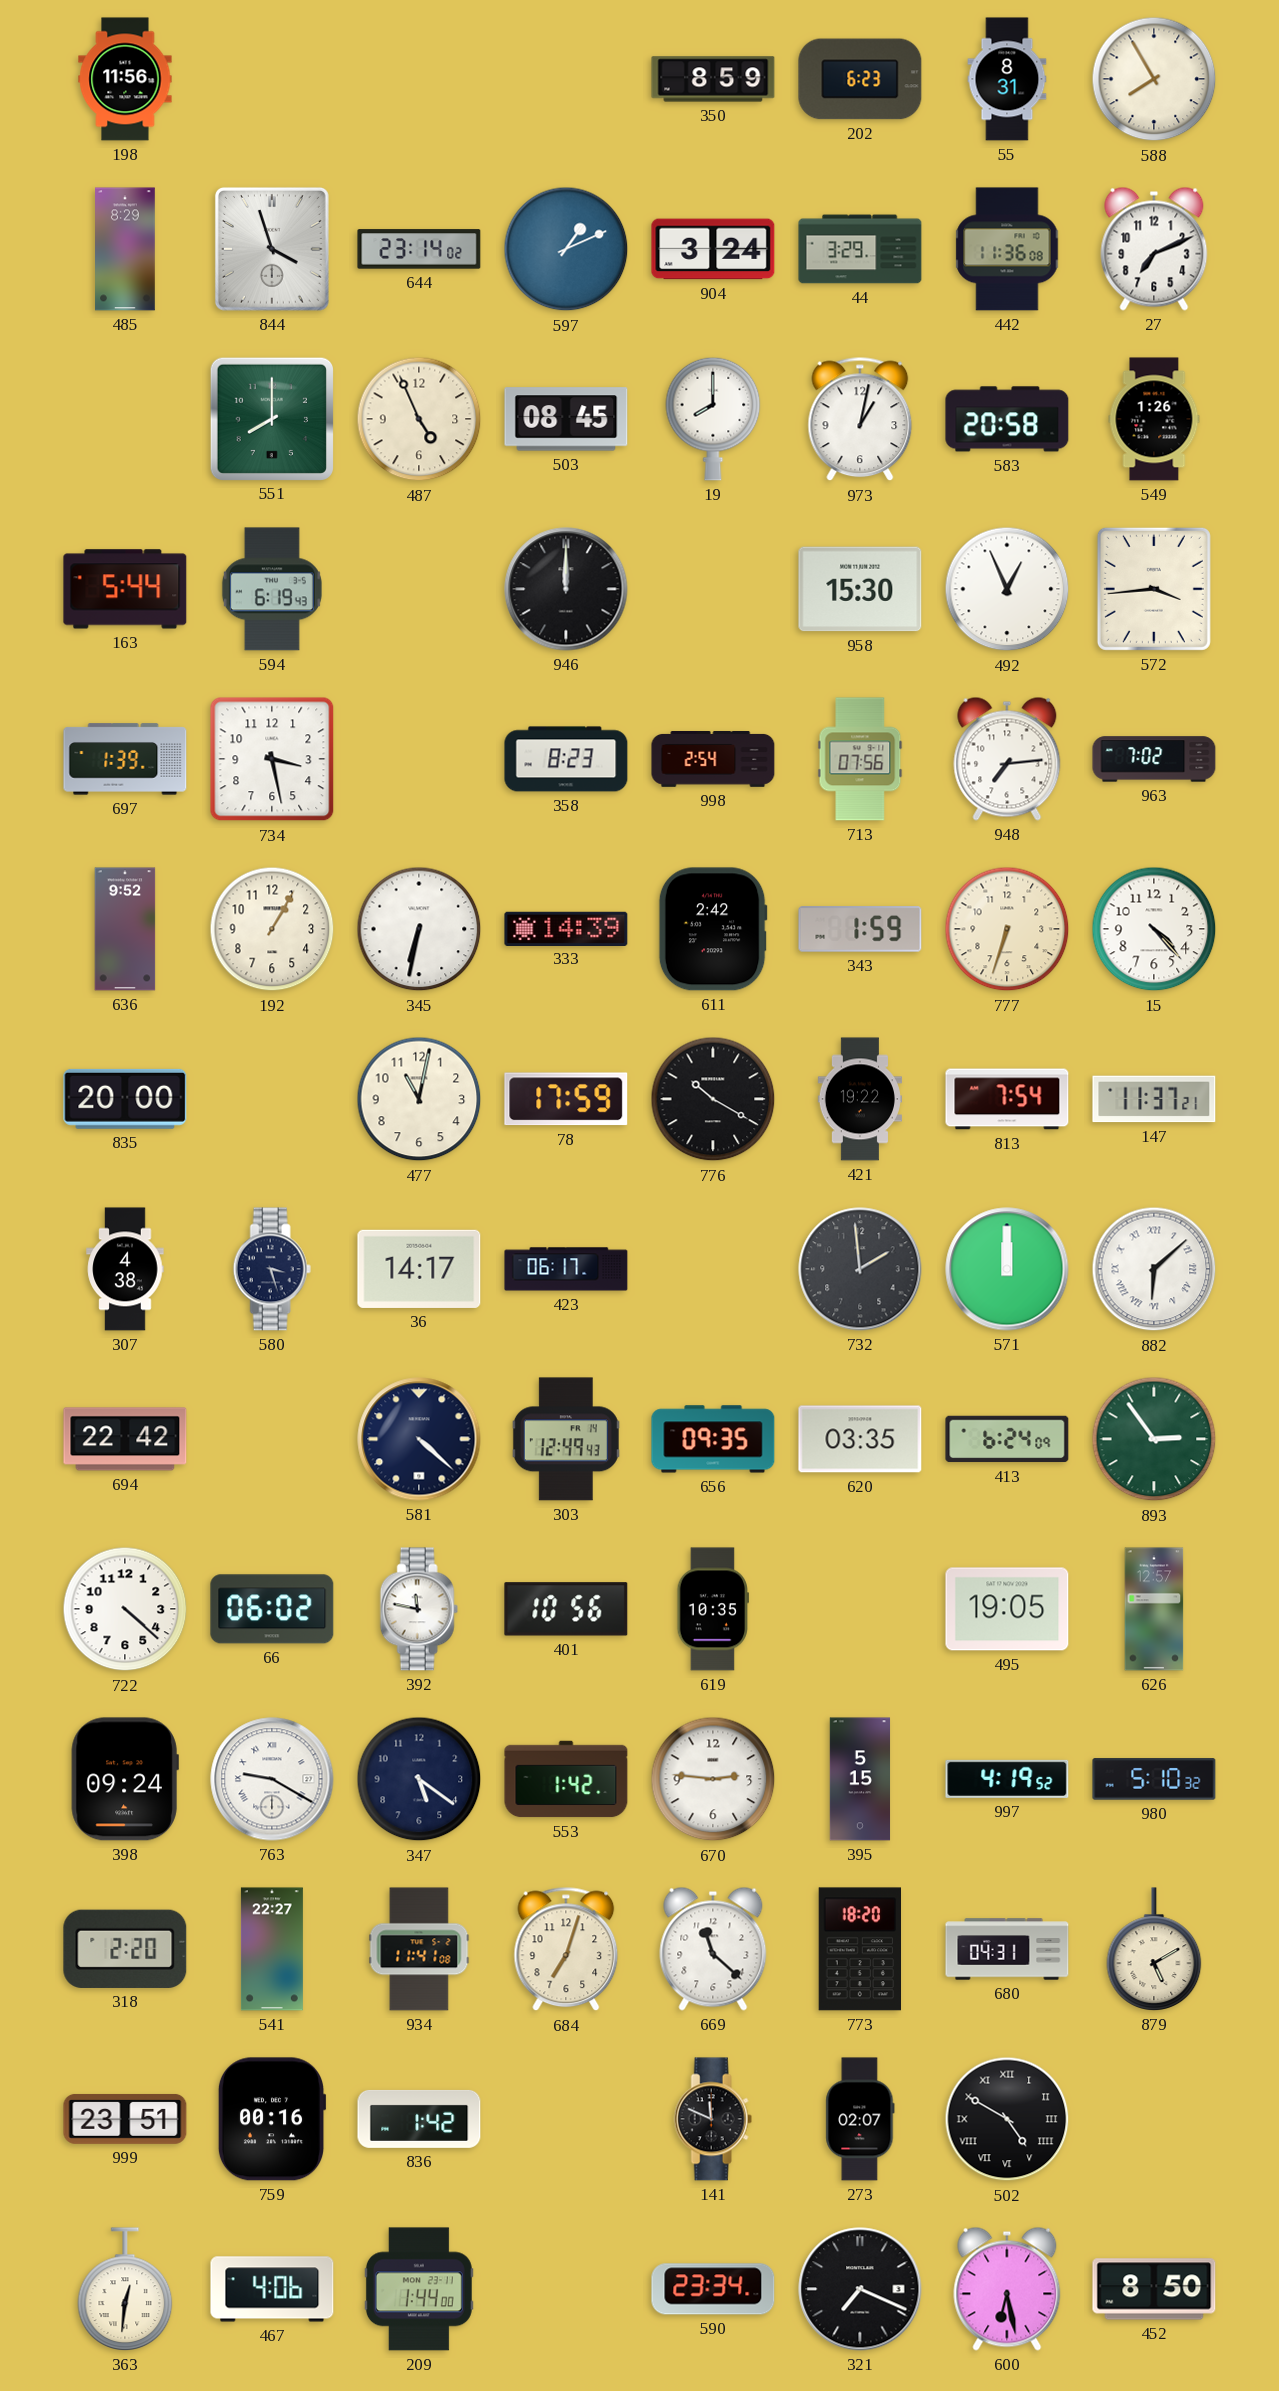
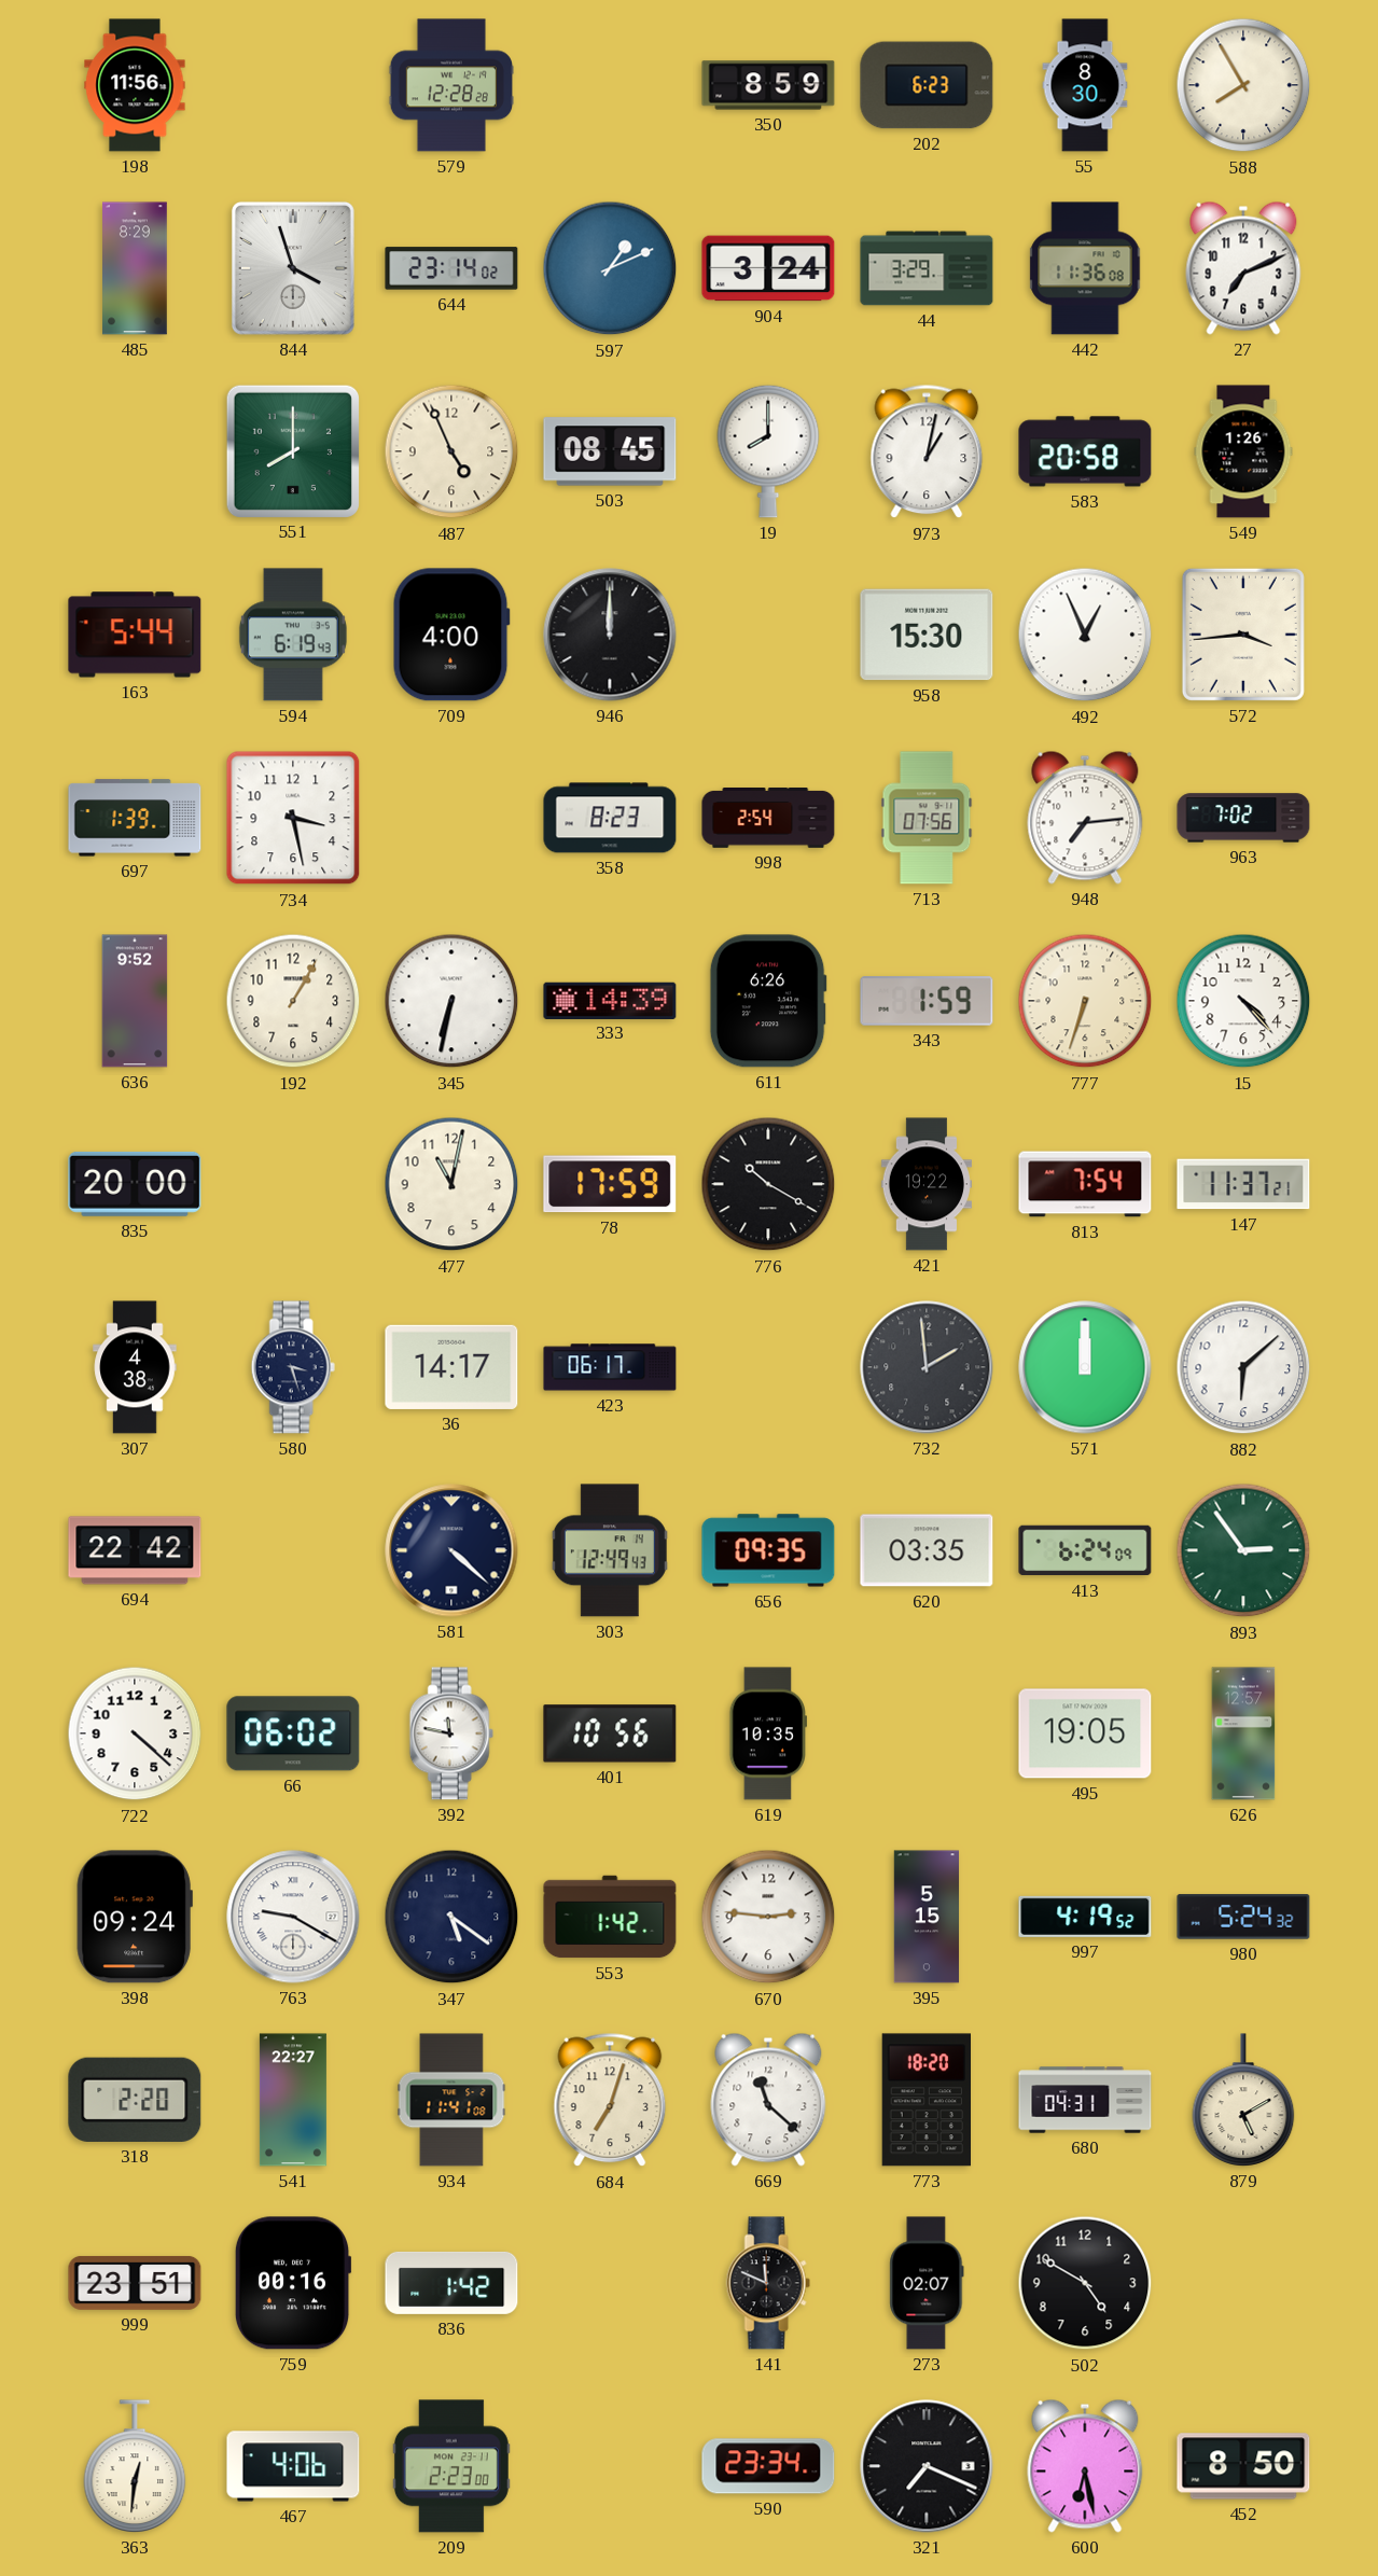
579: none -> 12:28
55: 8:31 -> 8:30
709: none -> 4:00
611: 2:42 -> 6:26
882 numerals: Roman -> Arabic
980: 5:10 -> 5:24
502 numerals: Roman -> Arabic
209: 1:44 -> 2:23
